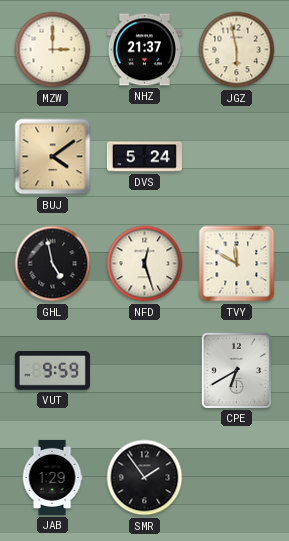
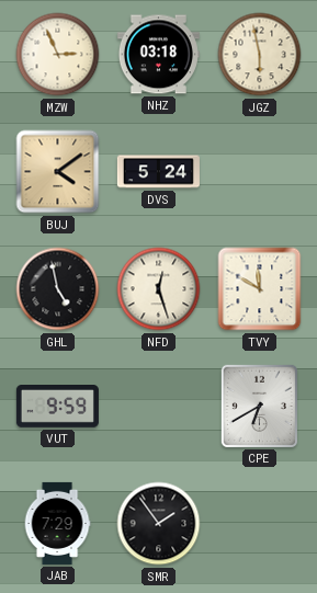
MZW: 3:00 -> 2:56
NHZ: 21:37 -> 03:18
JAB: 1:29 -> 7:29
